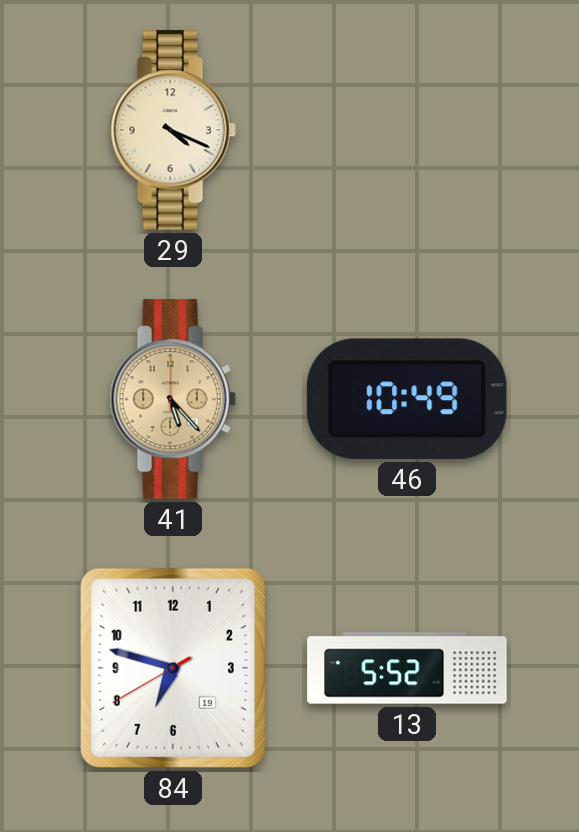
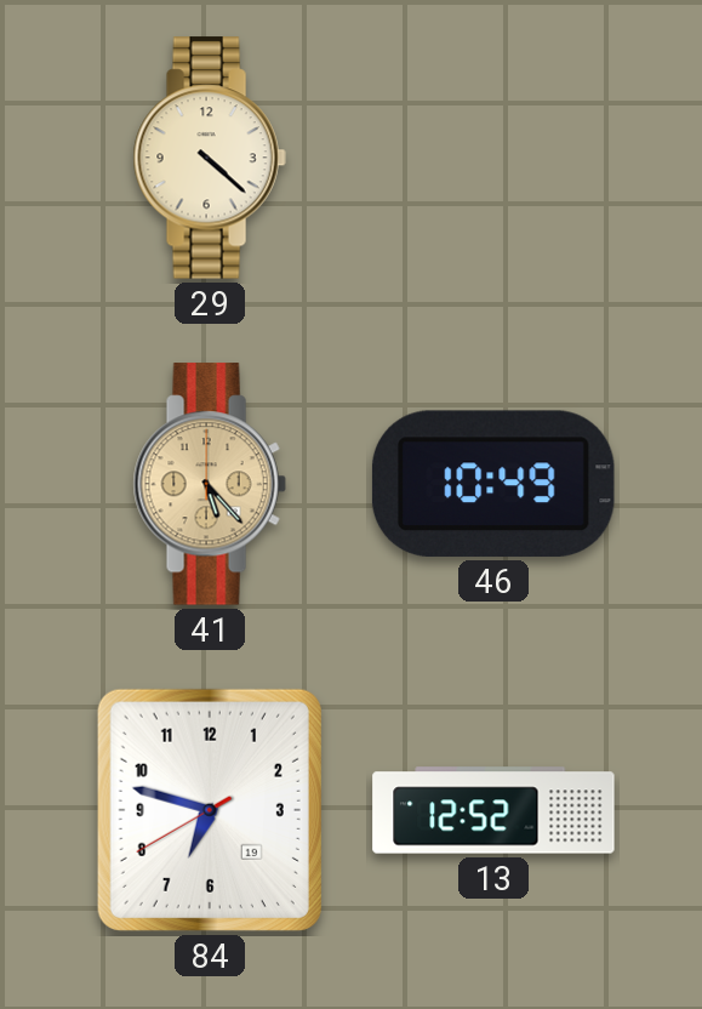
29: 4:19 -> 4:22
13: 5:52 -> 12:52
